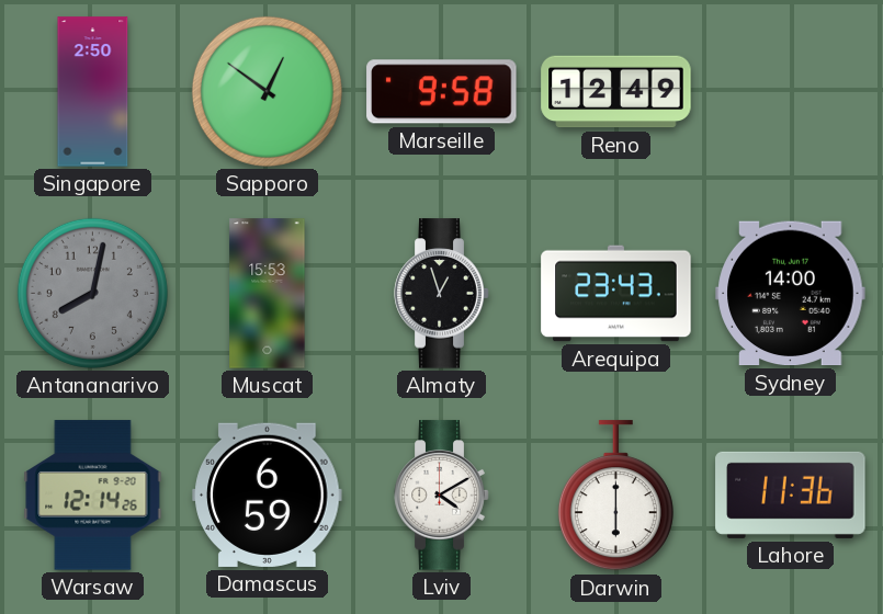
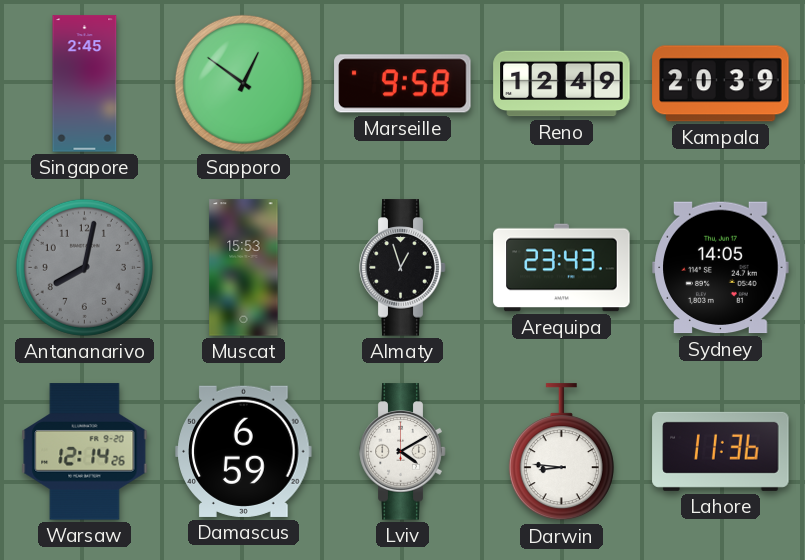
Singapore: 2:50 -> 2:45
Kampala: none -> 20:39
Sydney: 14:00 -> 14:05
Darwin: 6:00 -> 8:46
